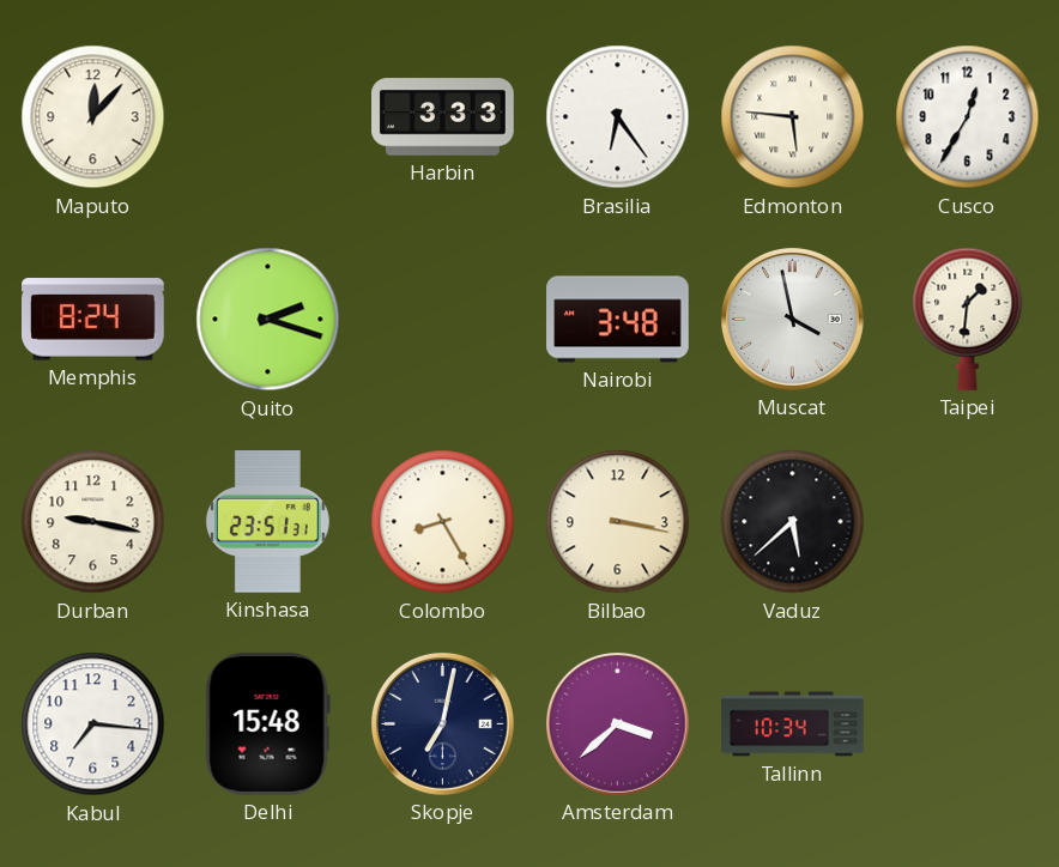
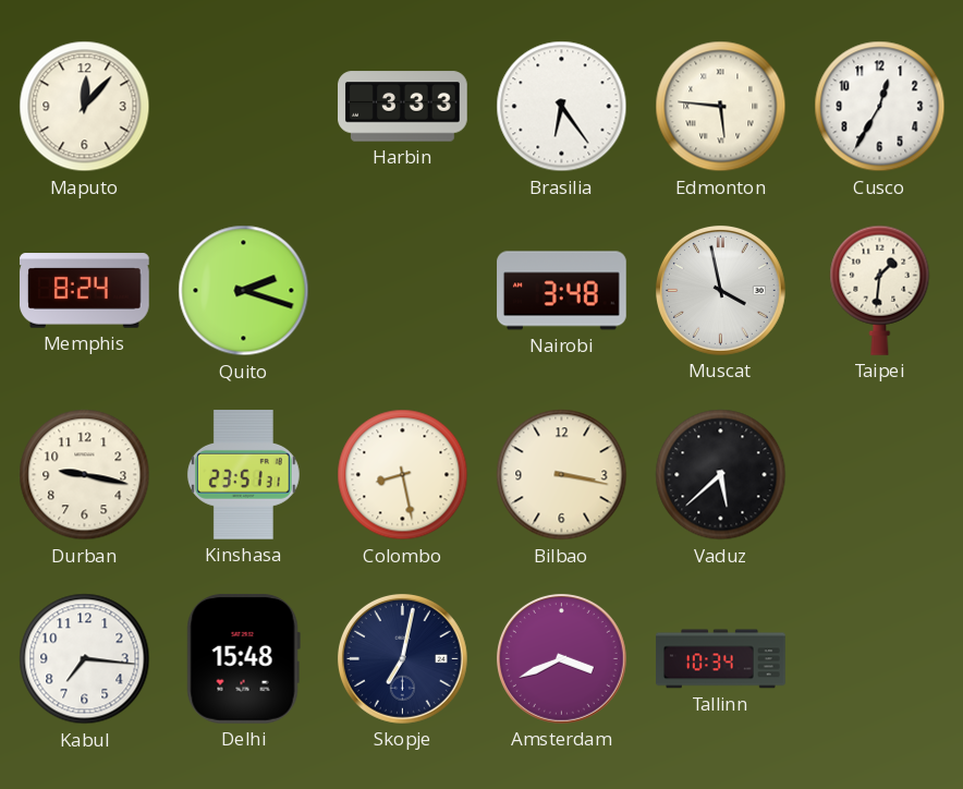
Colombo: 8:25 -> 8:28
Amsterdam: 3:38 -> 3:41
